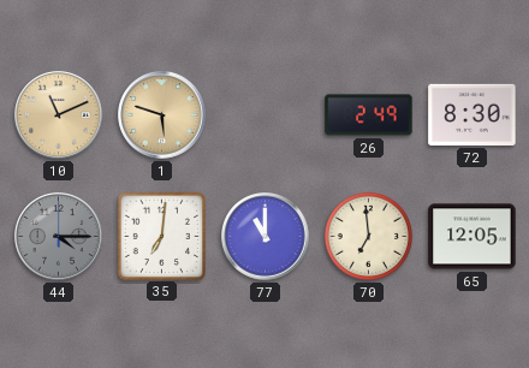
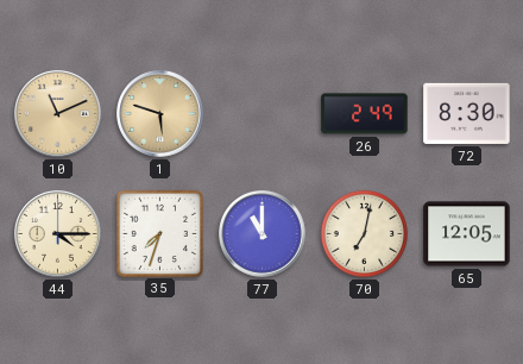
44 dial: grey -> cream
35: 7:01 -> 7:33
70: 6:59 -> 7:02
